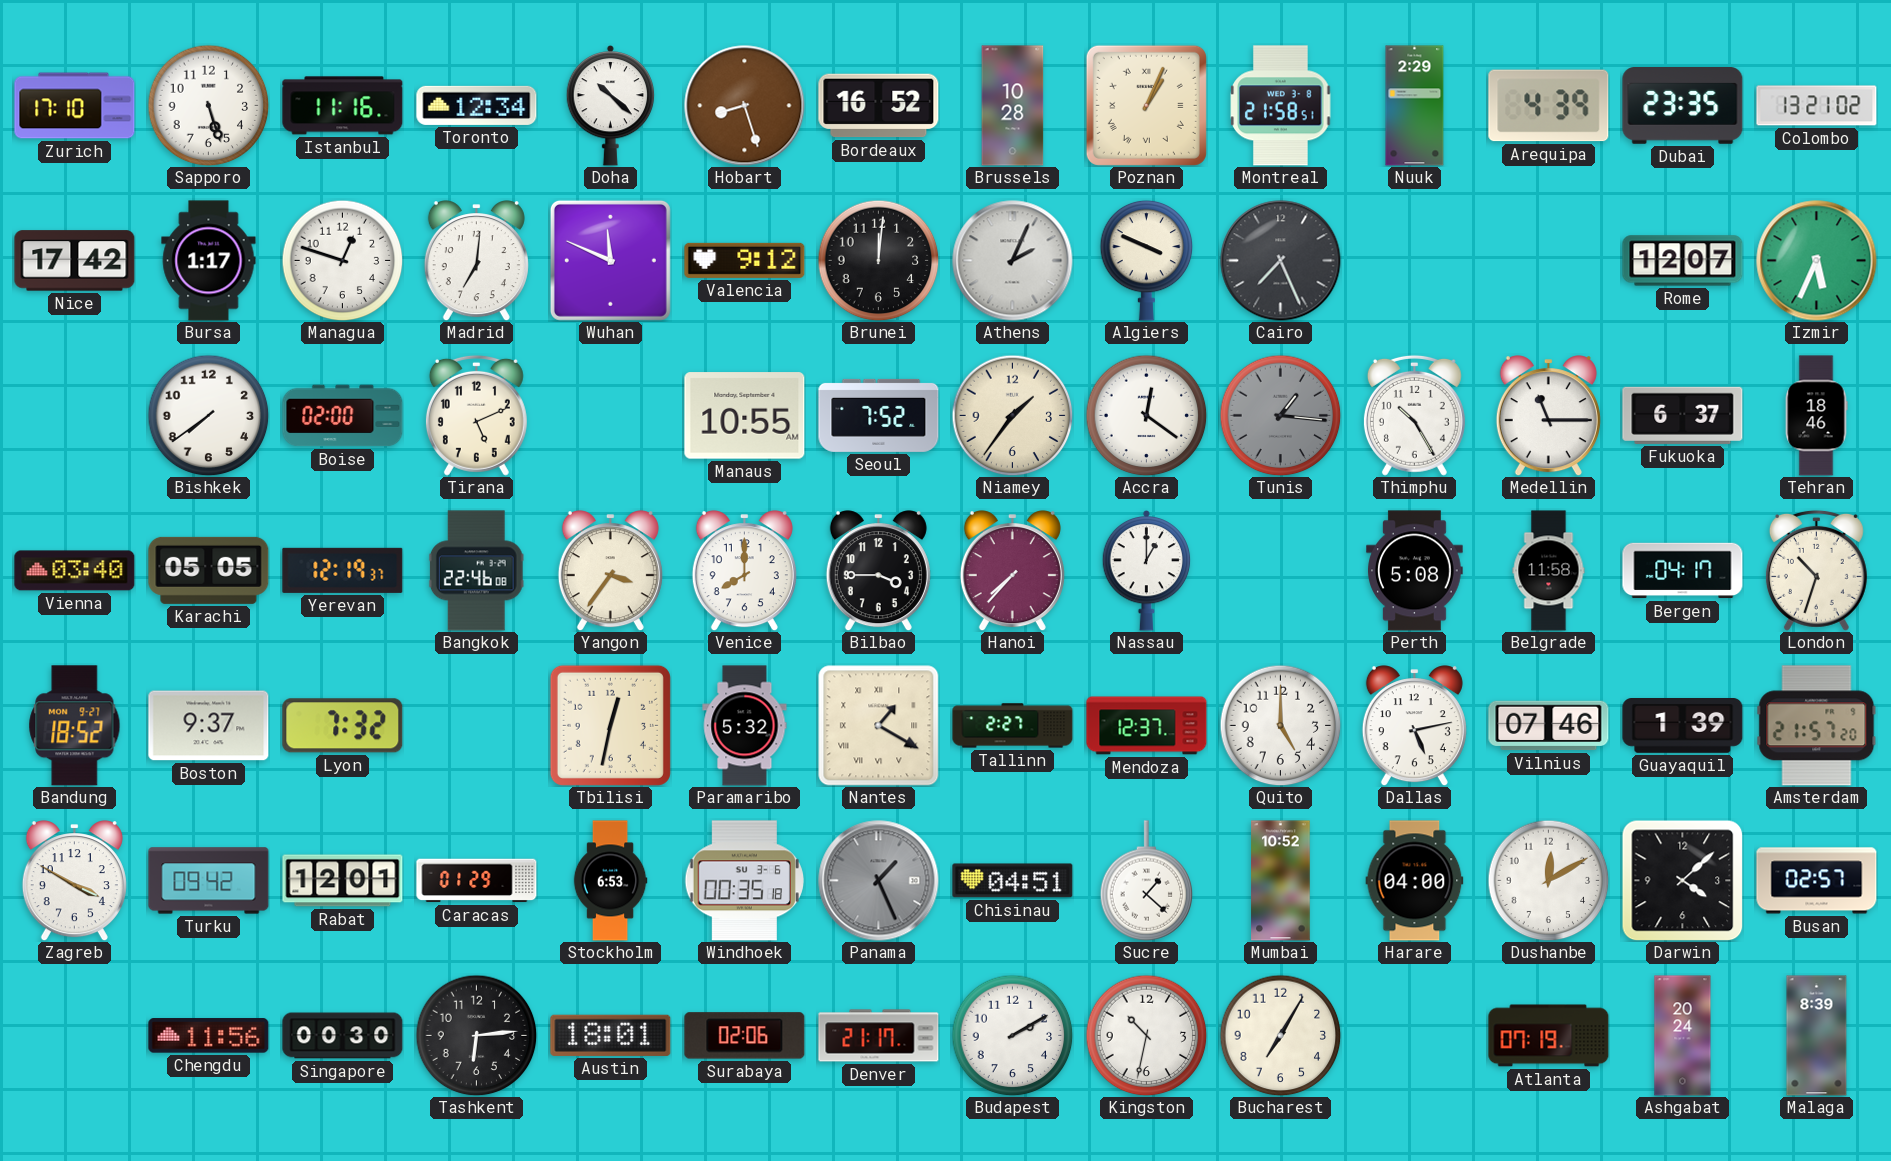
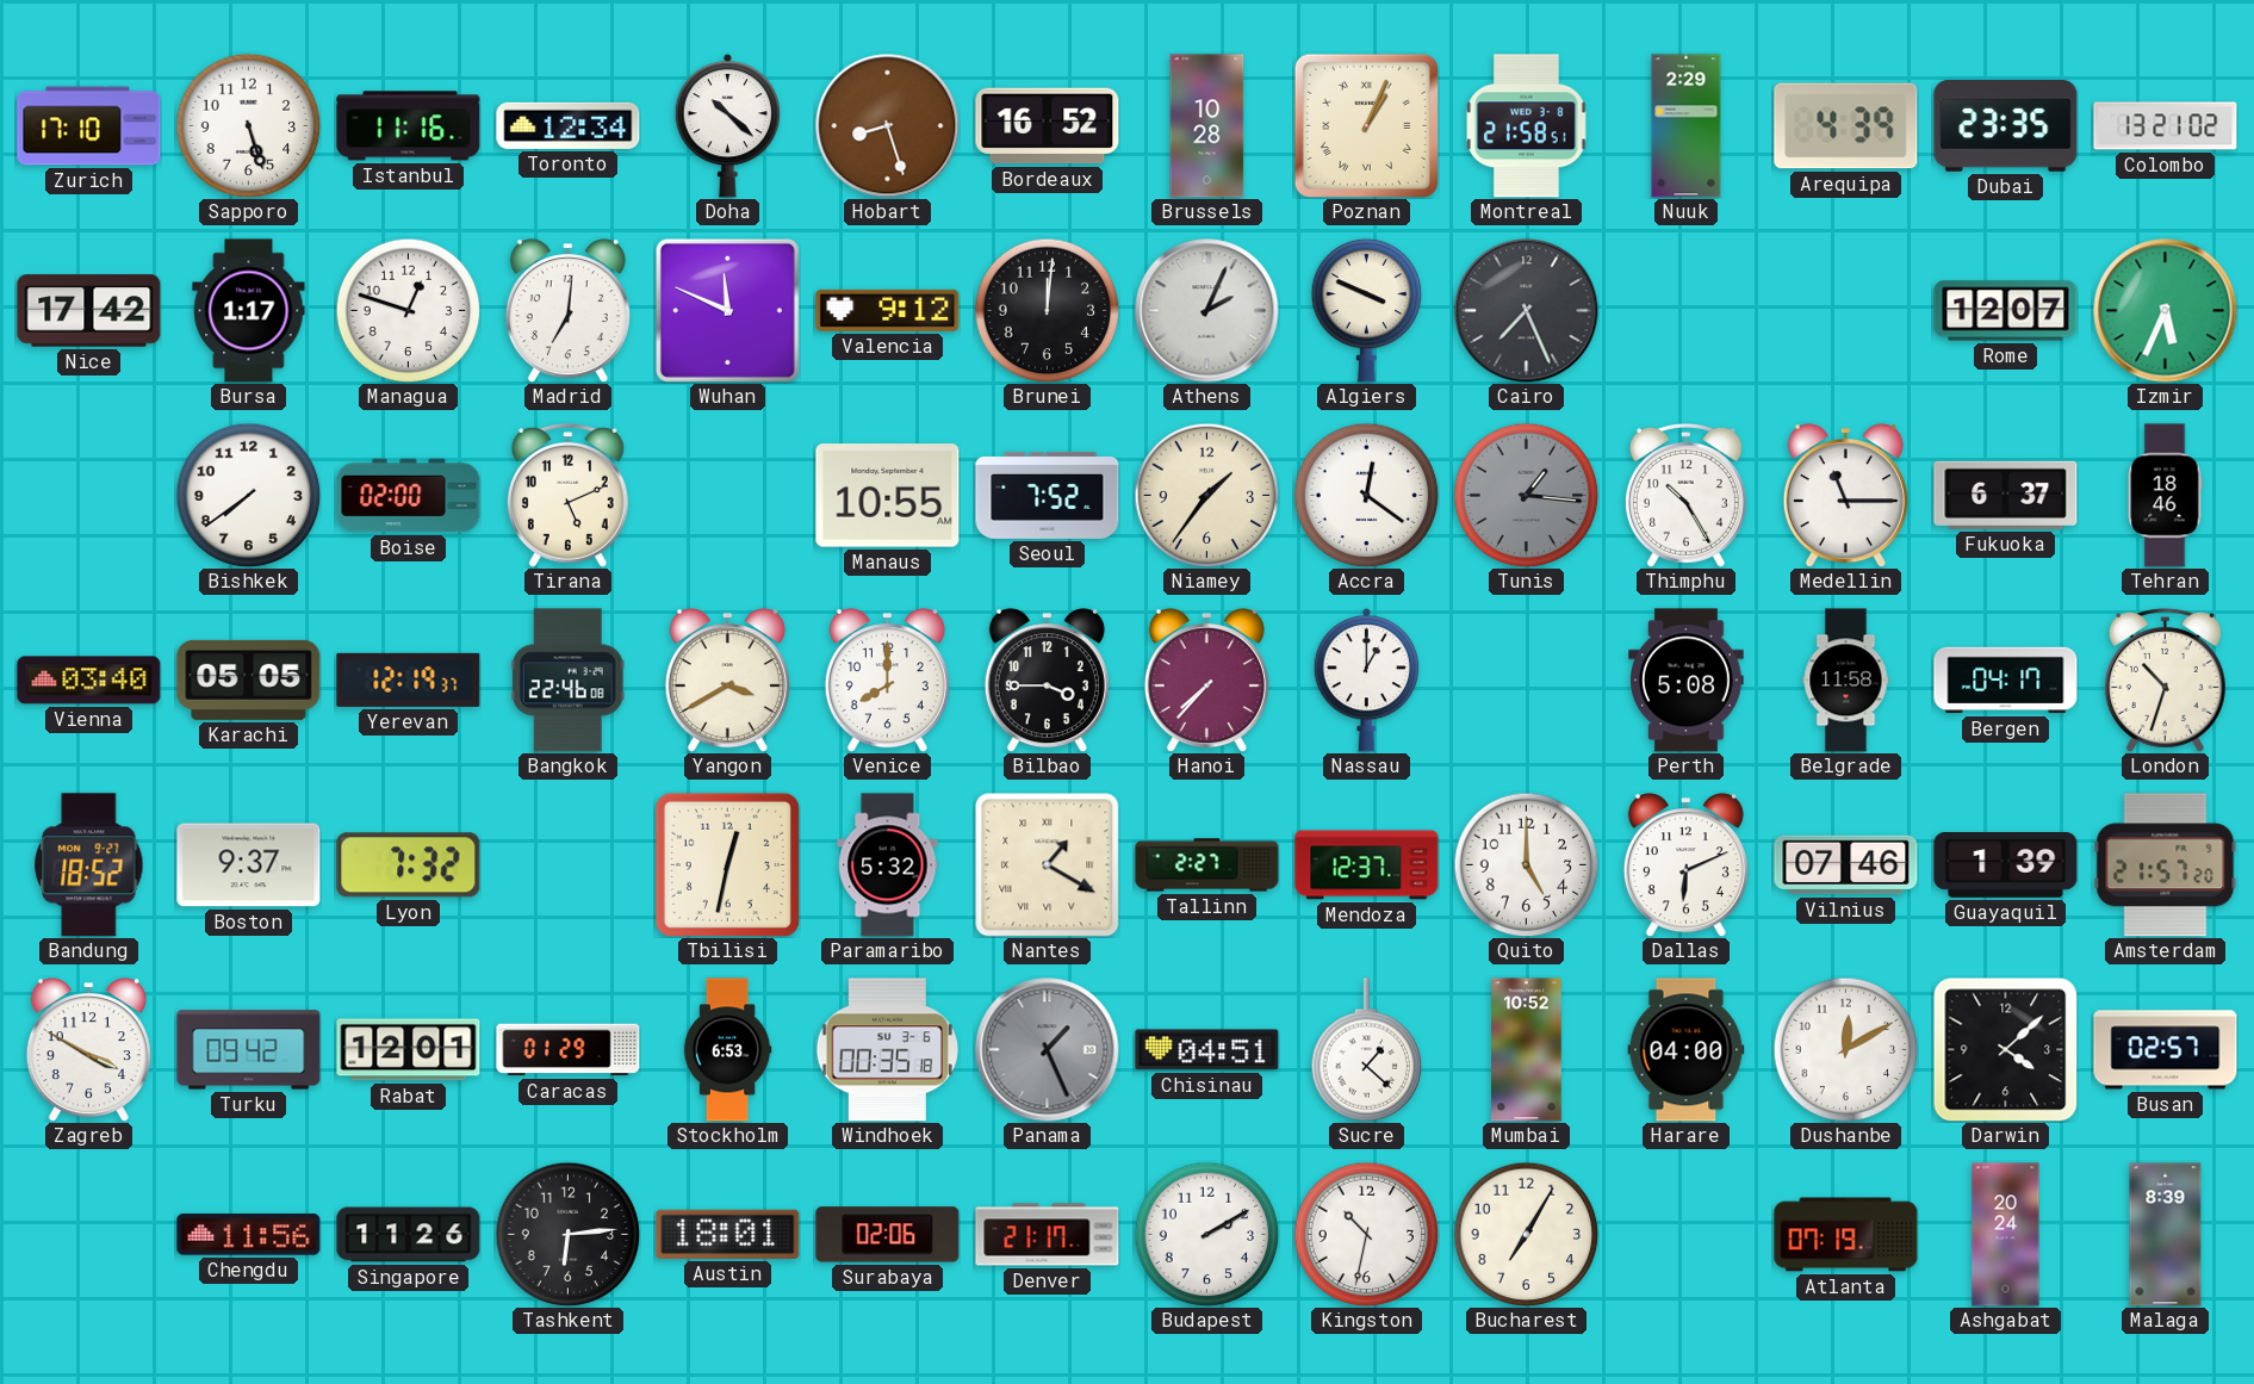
Yangon: 3:36 -> 3:40
Dallas: 5:13 -> 6:11
Singapore: 00:30 -> 11:26
